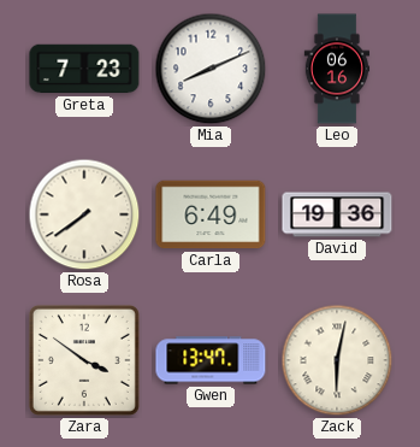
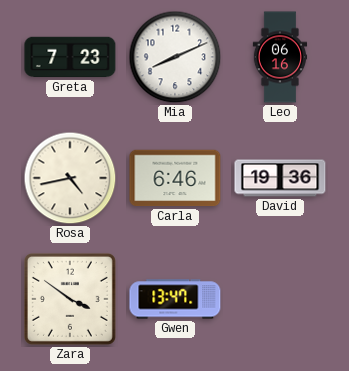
Rosa: 7:39 -> 4:43
Carla: 6:49 -> 6:46
Zack: 6:02 -> none
